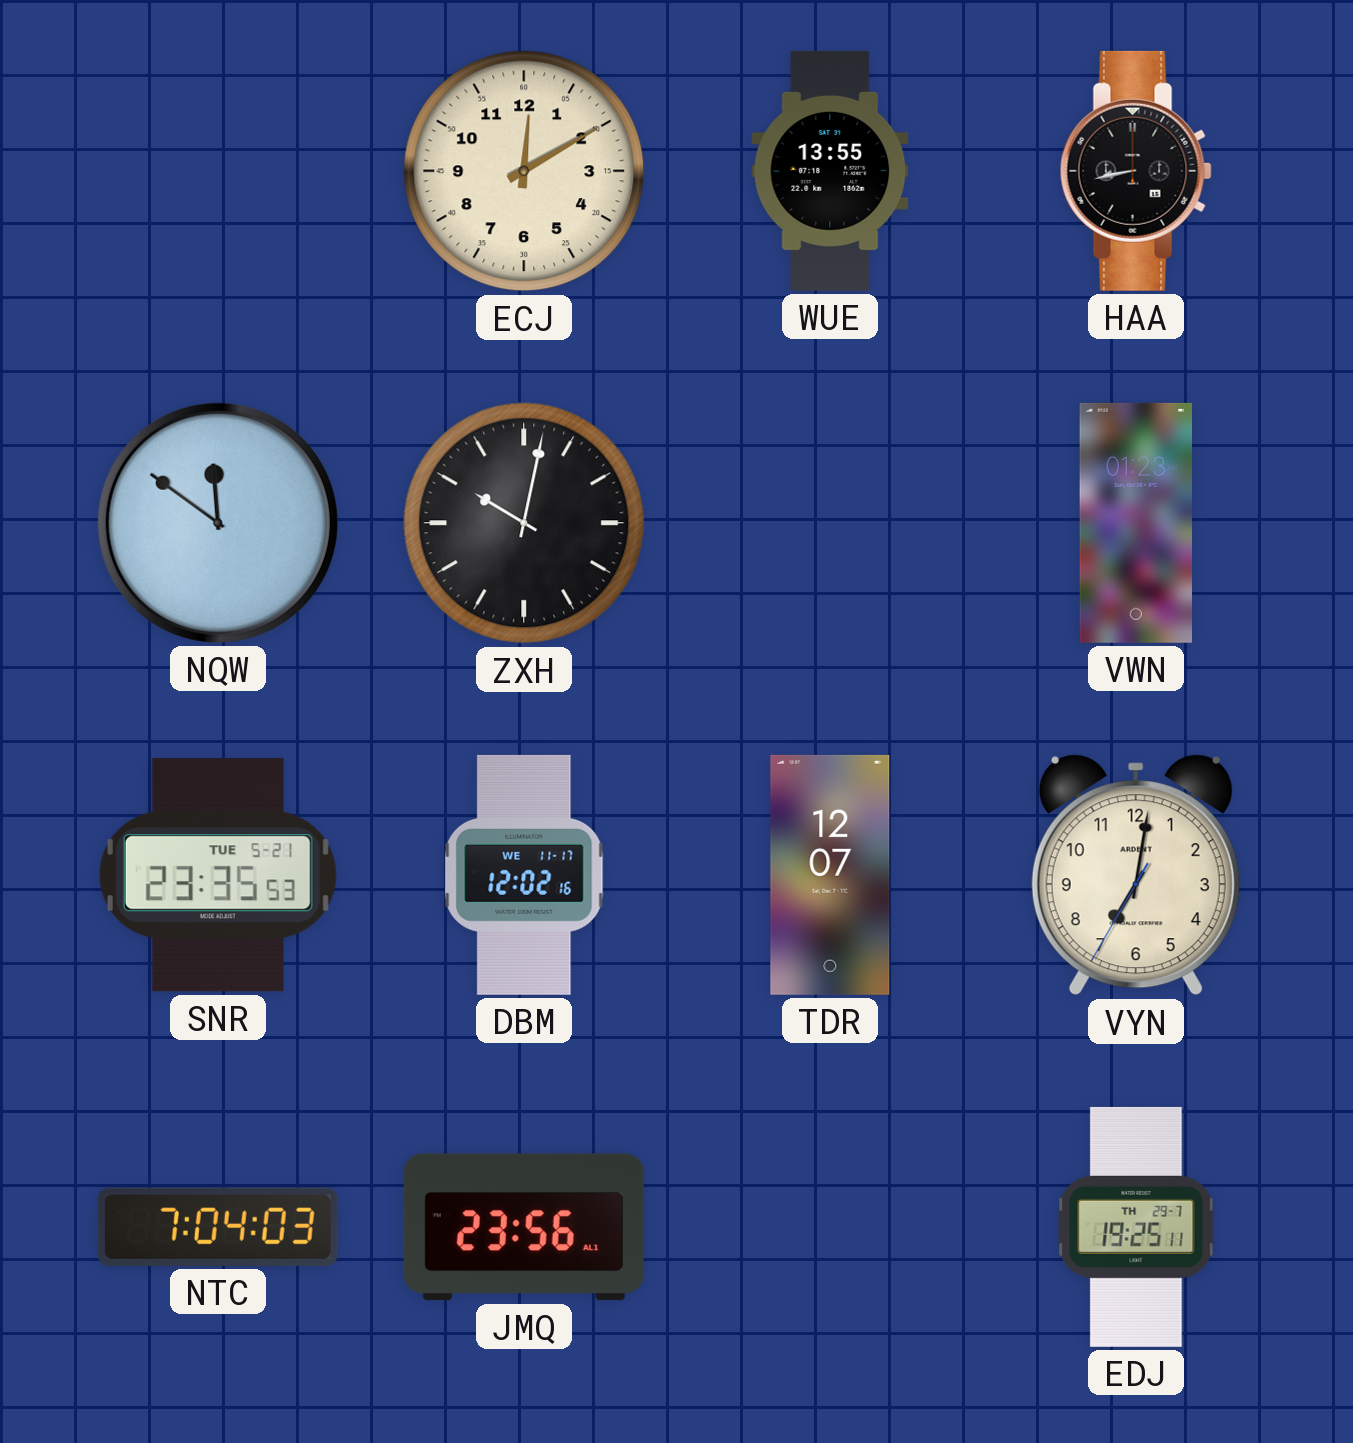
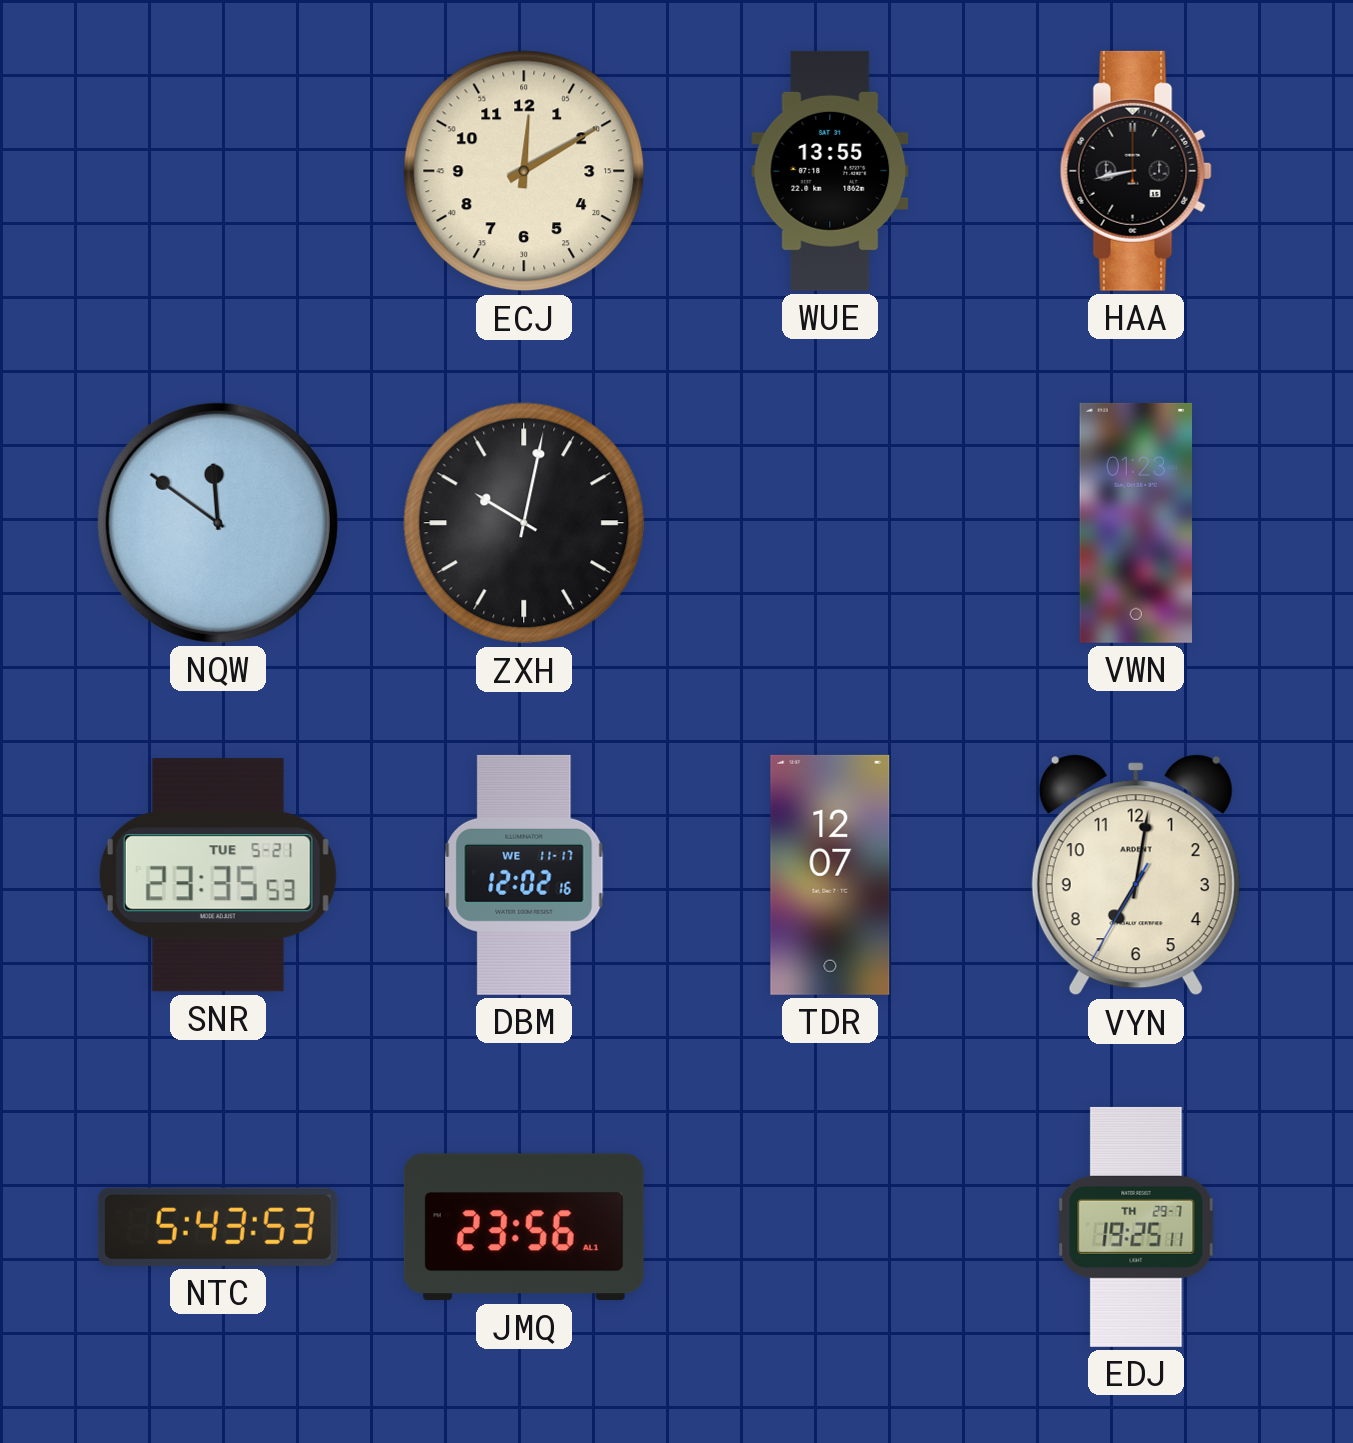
NTC: 7:04 -> 5:43
